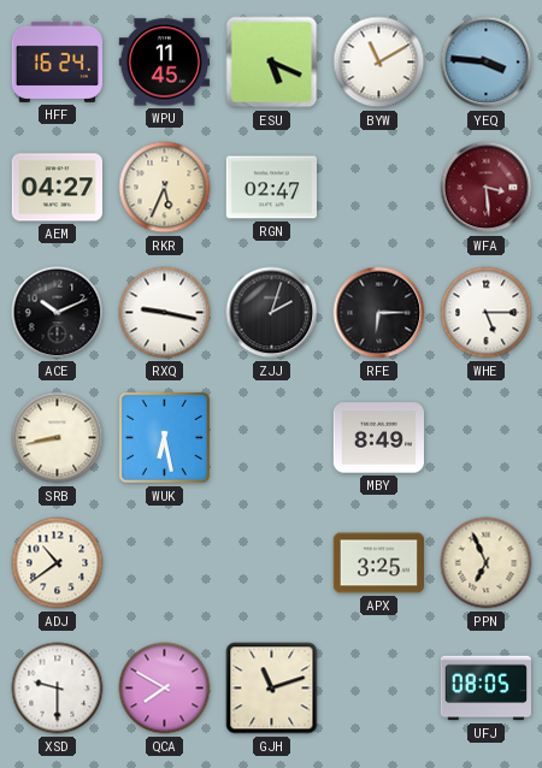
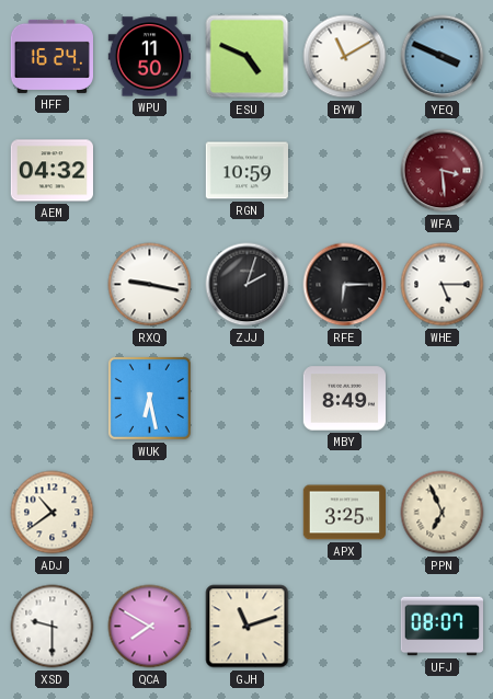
WPU: 11:45 -> 11:50
ESU: 5:19 -> 4:49
YEQ: 3:46 -> 3:49
AEM: 04:27 -> 04:32
RKR: 5:34 -> none
RGN: 02:47 -> 10:59
ACE: 10:11 -> none
SRB: 8:43 -> none
UFJ: 08:05 -> 08:07
